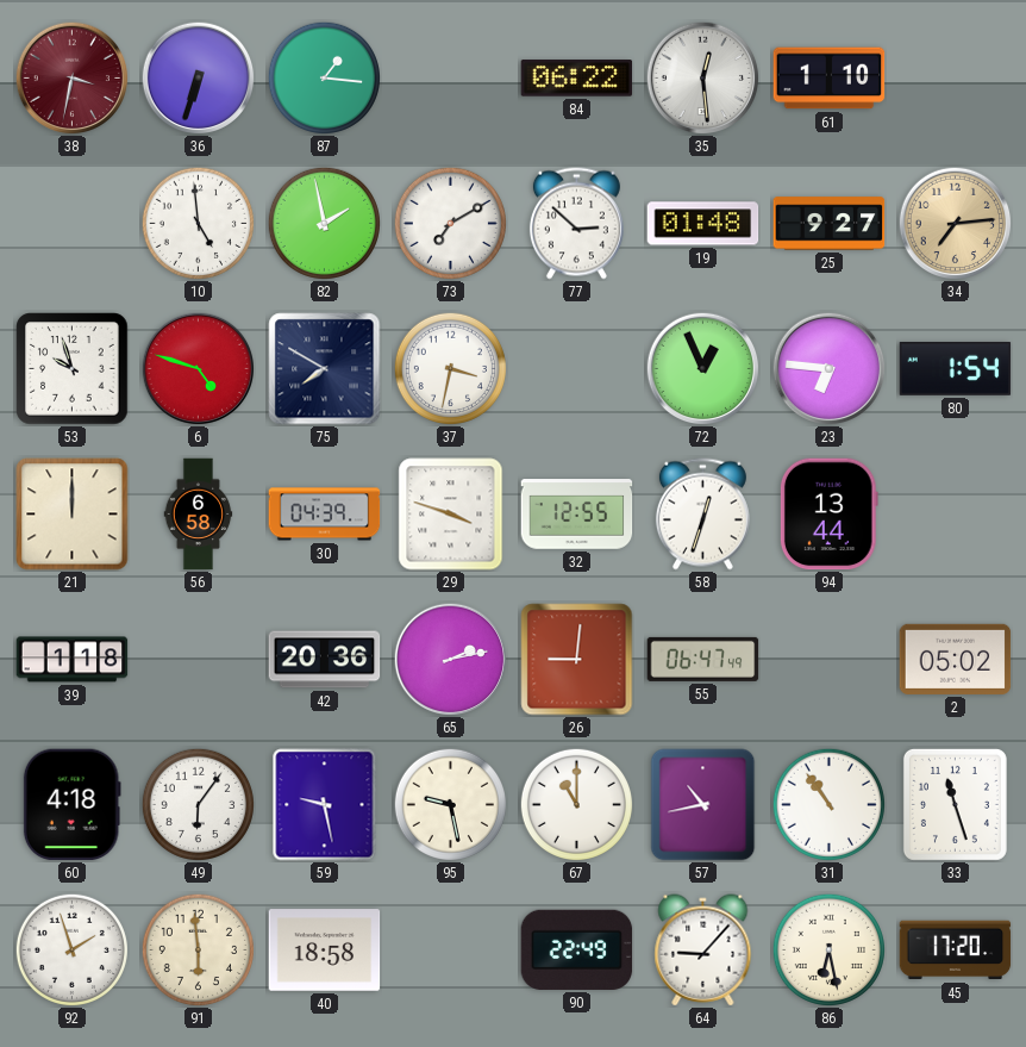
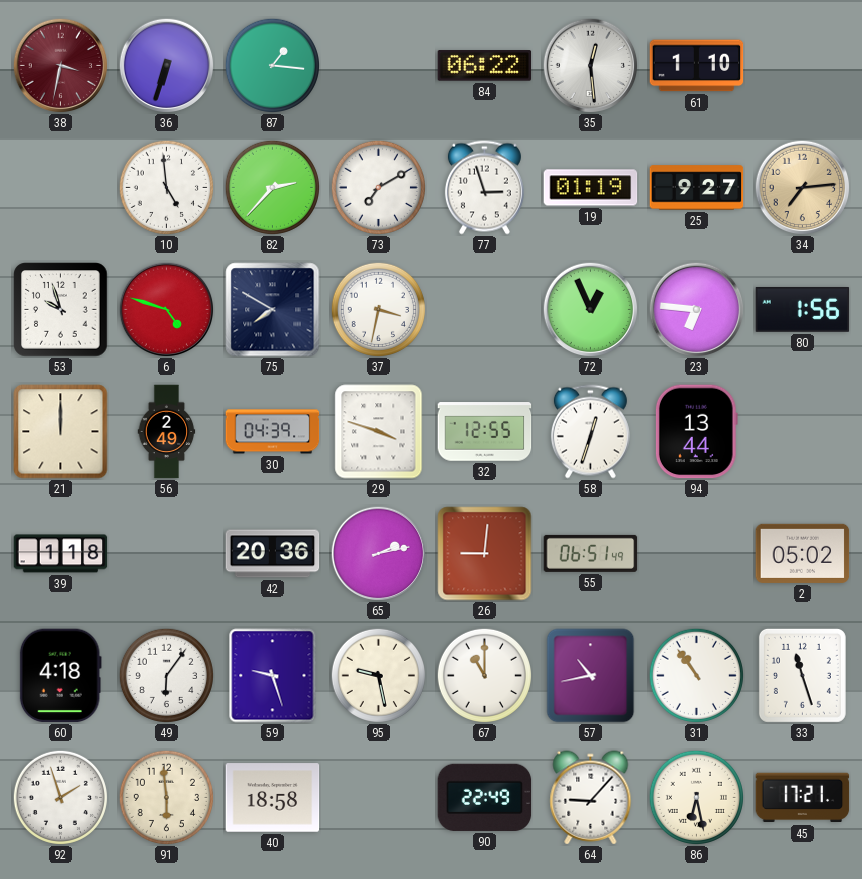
82: 1:58 -> 2:37
77: 2:52 -> 2:57
19: 01:48 -> 01:19
80: 1:54 -> 1:56
56: 6:58 -> 2:49
55: 06:47 -> 06:51
59: 9:28 -> 9:27
45: 17:20 -> 17:21
